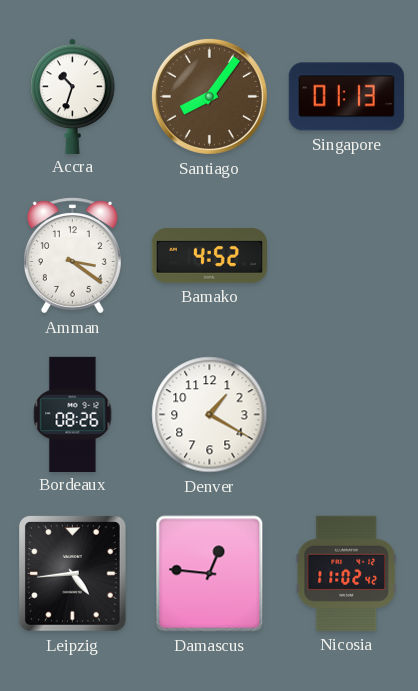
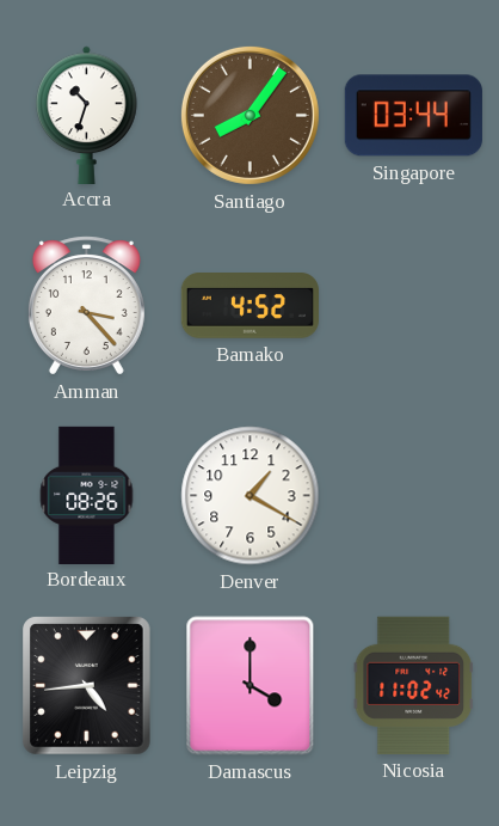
Singapore: 01:13 -> 03:44
Amman: 3:21 -> 3:23
Damascus: 12:46 -> 4:00
